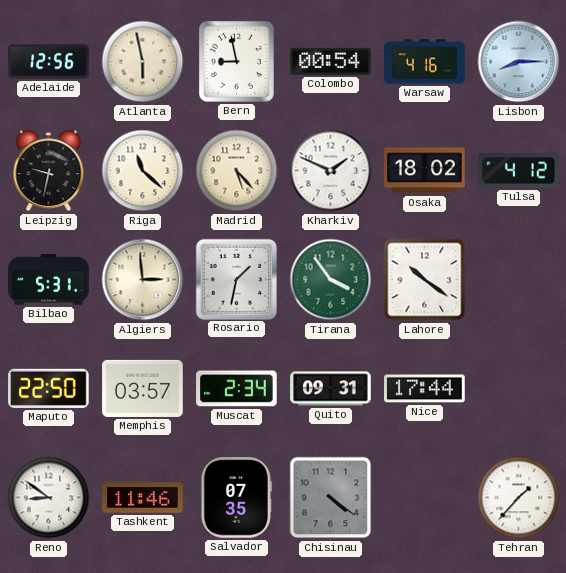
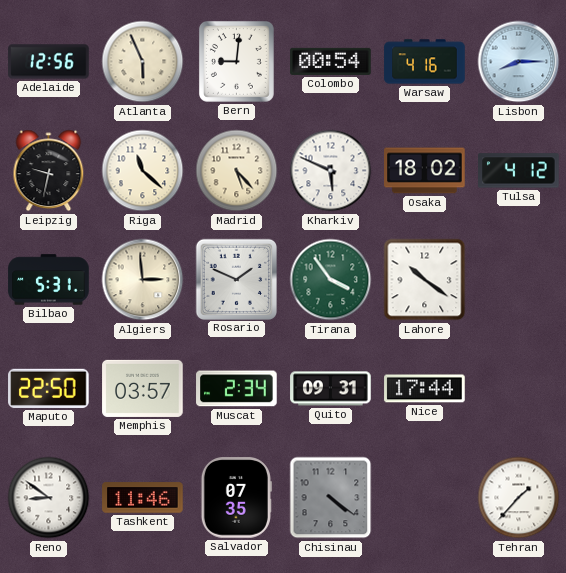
Atlanta: 5:58 -> 5:56
Bern: 8:58 -> 9:01
Kharkiv: 1:49 -> 5:49
Rosario: 1:32 -> 1:49
